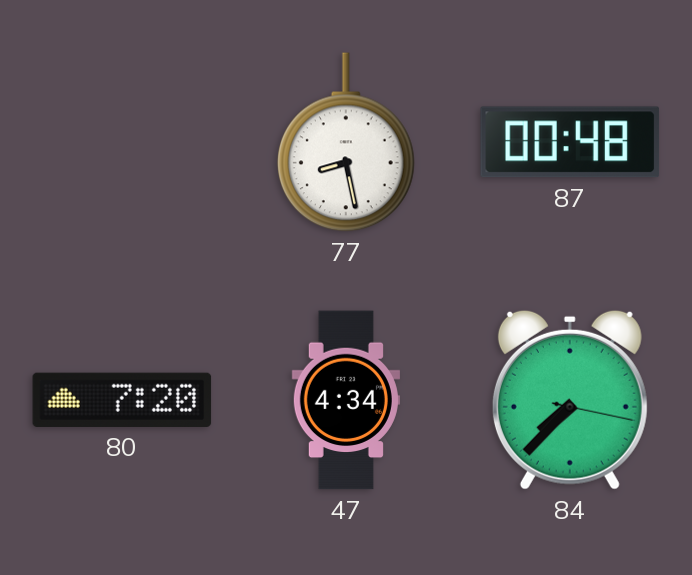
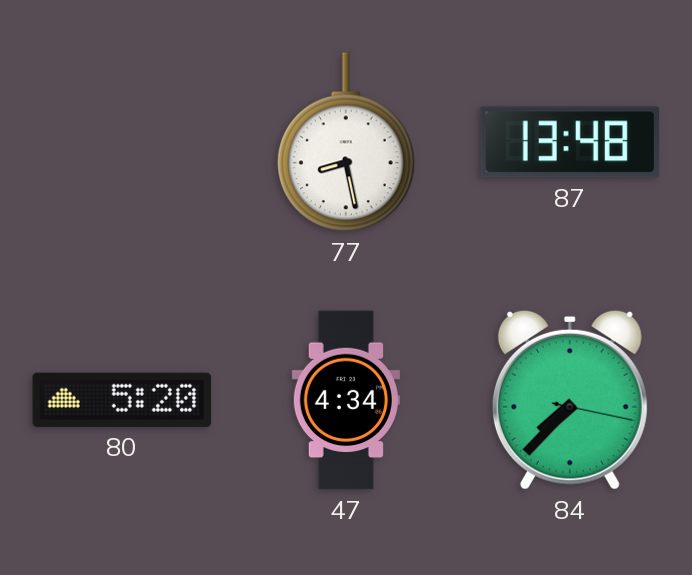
87: 00:48 -> 13:48
80: 7:20 -> 5:20
